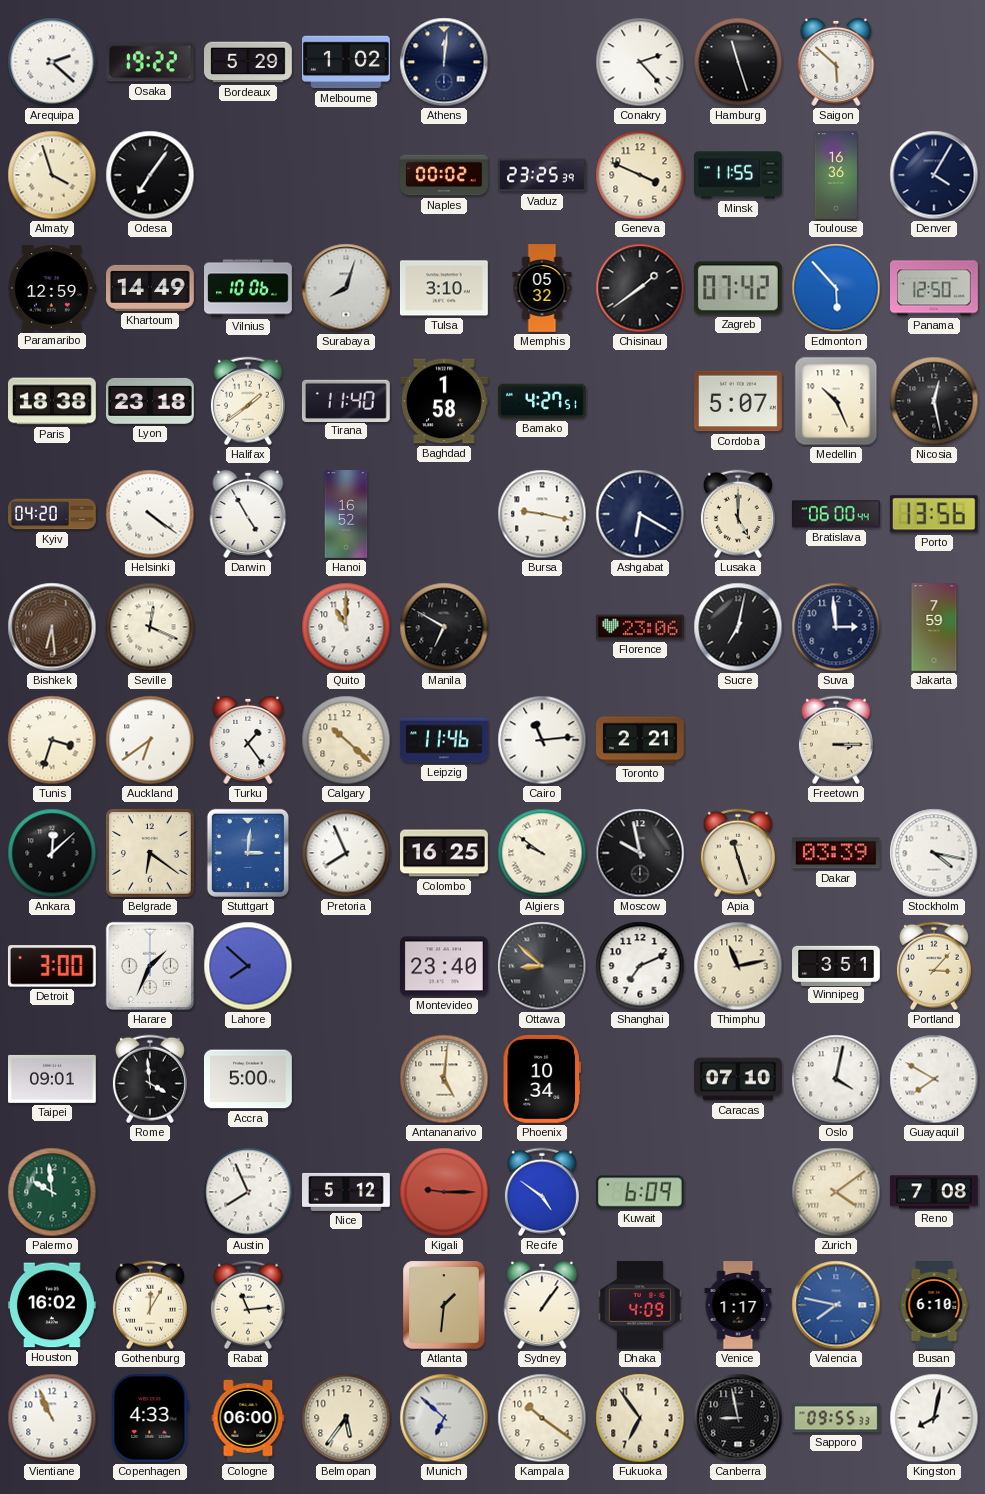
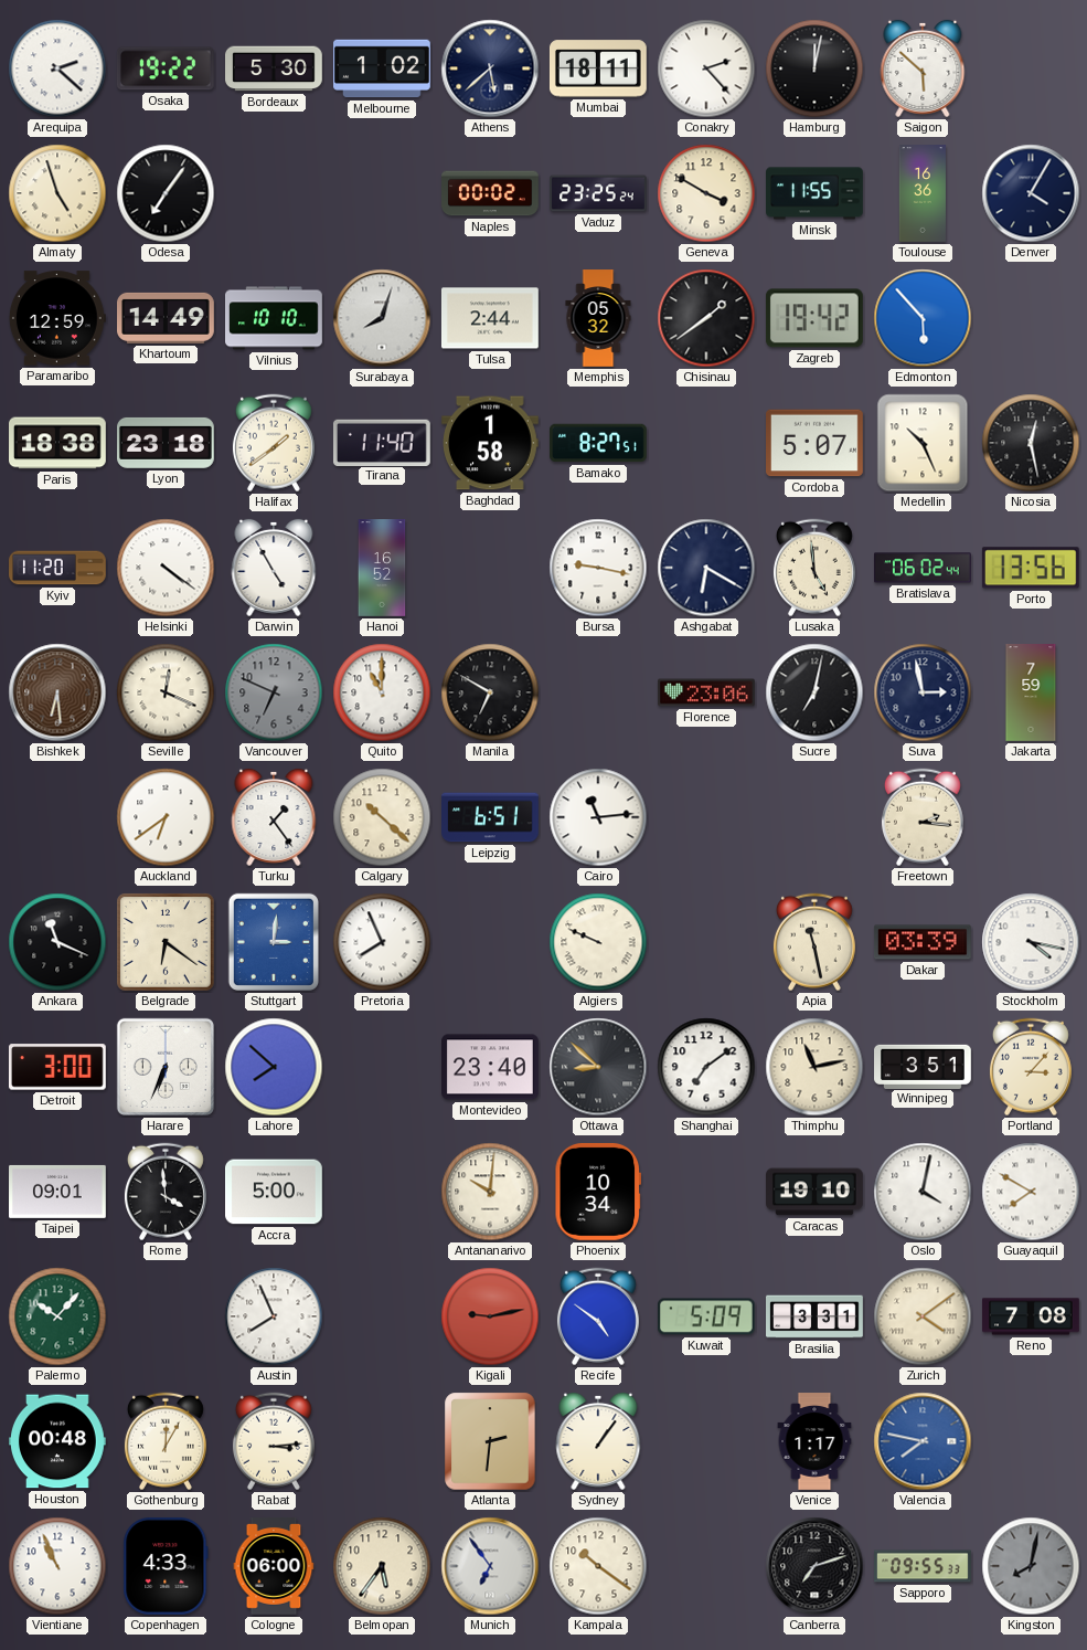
Bordeaux: 5:29 -> 5:30
Athens: 12:01 -> 5:38
Mumbai: none -> 18:11
Hamburg: 11:27 -> 12:02
Almaty: 3:57 -> 4:57
Vaduz: 23:25:39 -> 23:25:24
Geneva: 3:49 -> 3:50
Vilnius: 10:06 -> 10:10
Tulsa: 3:10 -> 2:44
Zagreb: 07:42 -> 19:42
Panama: 12:50 -> none
Bamako: 4:27 -> 8:27
Kyiv: 04:20 -> 11:20
Lusaka: 5:00 -> 4:59
Bratislava: 06:00 -> 06:02
Vancouver: none -> 6:49
Suva: 2:59 -> 2:58
Tunis: 3:33 -> none
Leipzig: 11:46 -> 6:51
Toronto: 2:21 -> none
Freetown: 3:15 -> 2:16
Ankara: 12:08 -> 11:19
Colombo: 16:25 -> none
Algiers: 9:51 -> 9:49
Moscow: 9:58 -> none
Apia: 11:27 -> 11:28
Harare: 1:34 -> 6:34
Shanghai: 7:11 -> 7:09
Antananarivo: 5:01 -> 10:01
Caracas: 07:10 -> 19:10
Palermo: 9:59 -> 10:07
Nice: 5:12 -> none
Kigali: 9:15 -> 9:13
Kuwait: 6:09 -> 5:09
Brasilia: none -> 3:31
Houston: 16:02 -> 00:48
Rabat: 11:14 -> 3:14
Atlanta: 1:31 -> 2:31
Dhaka: 4:09 -> none
Busan: 6:10 -> none
Munich: 6:52 -> 6:54
Fukuoka: 6:54 -> none
Canberra: 8:58 -> 7:12
Kingston dial: white -> grey
